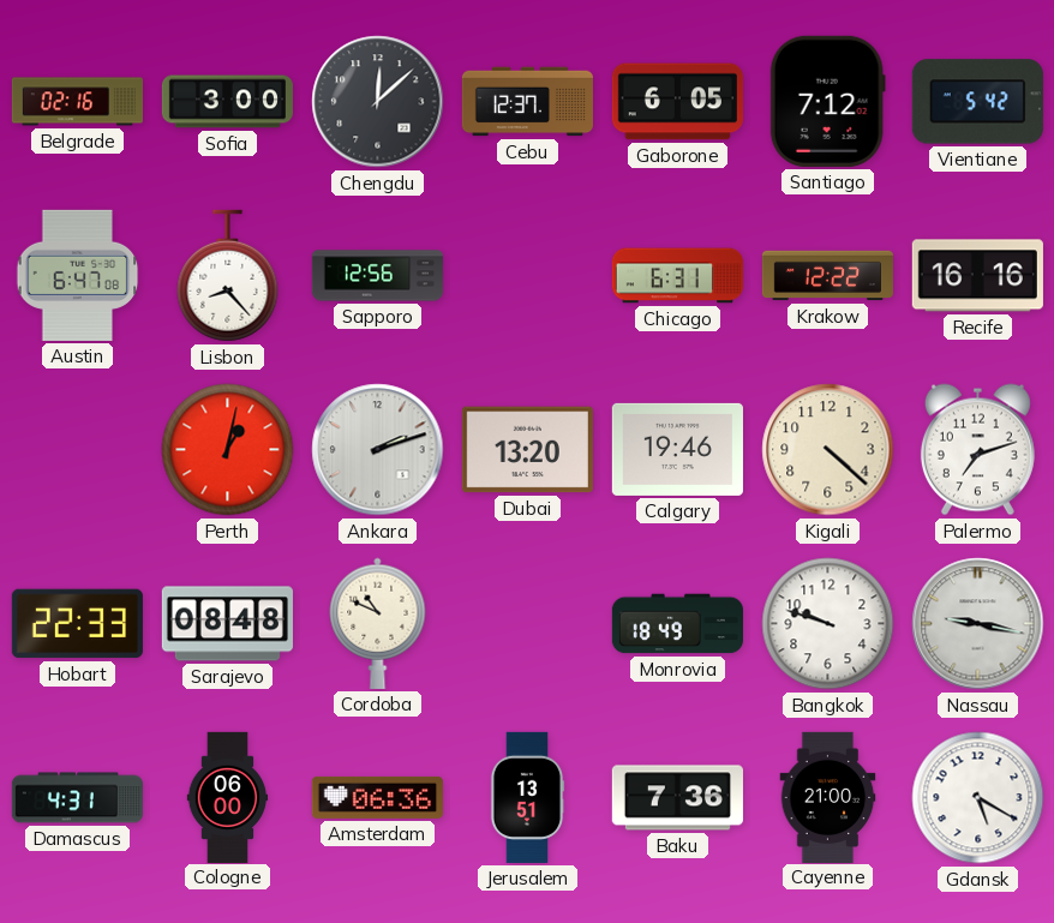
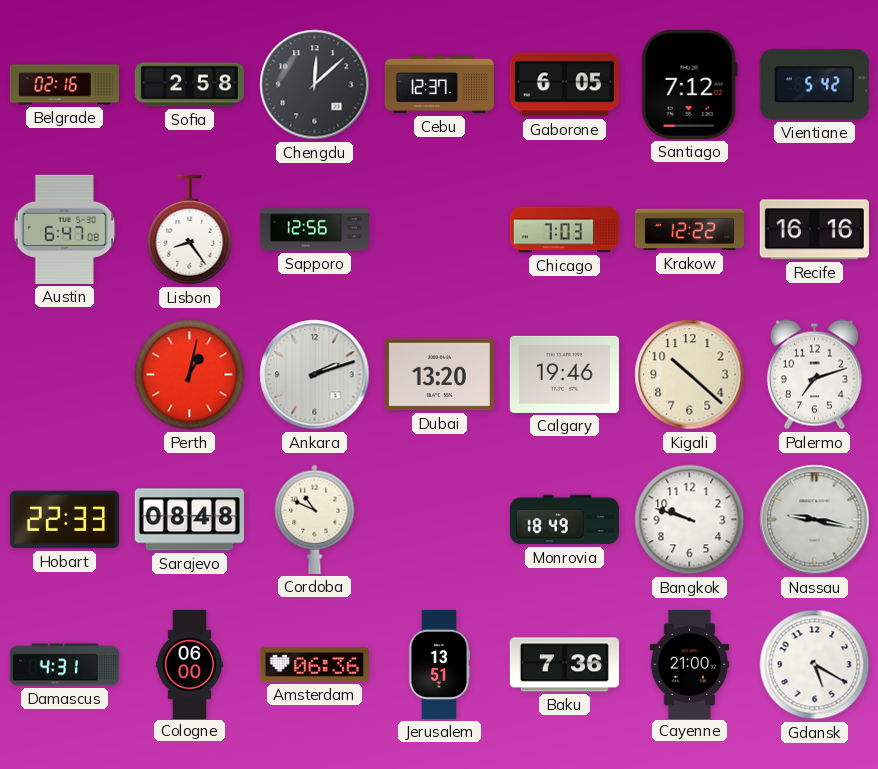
Sofia: 3:00 -> 2:58
Lisbon: 8:23 -> 8:24
Chicago: 6:31 -> 7:03
Kigali: 4:22 -> 10:22
